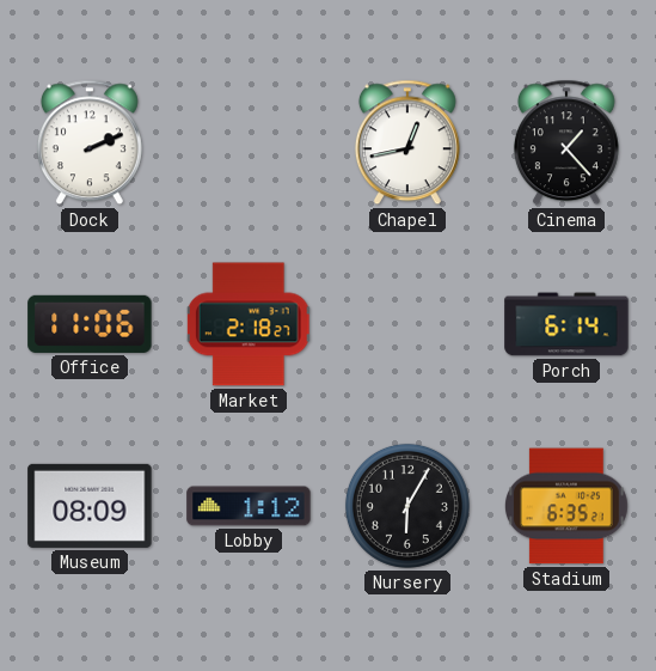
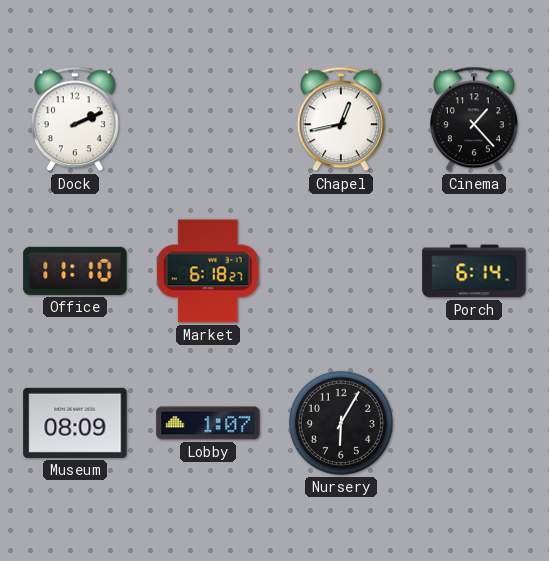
Office: 11:06 -> 11:10
Market: 2:18 -> 6:18
Lobby: 1:12 -> 1:07
Stadium: 6:35 -> none
